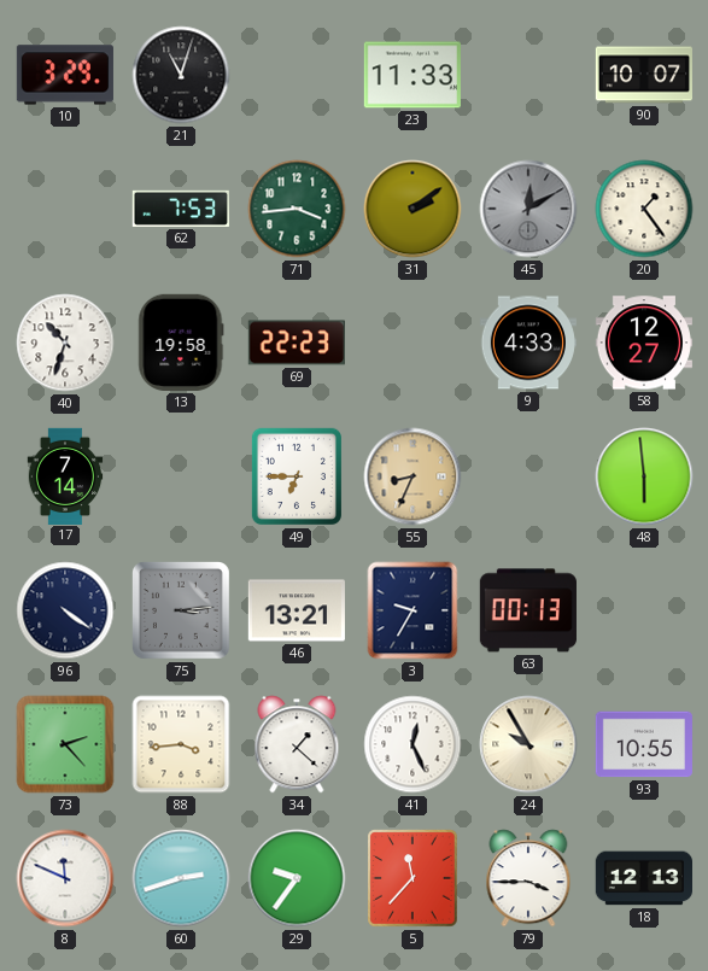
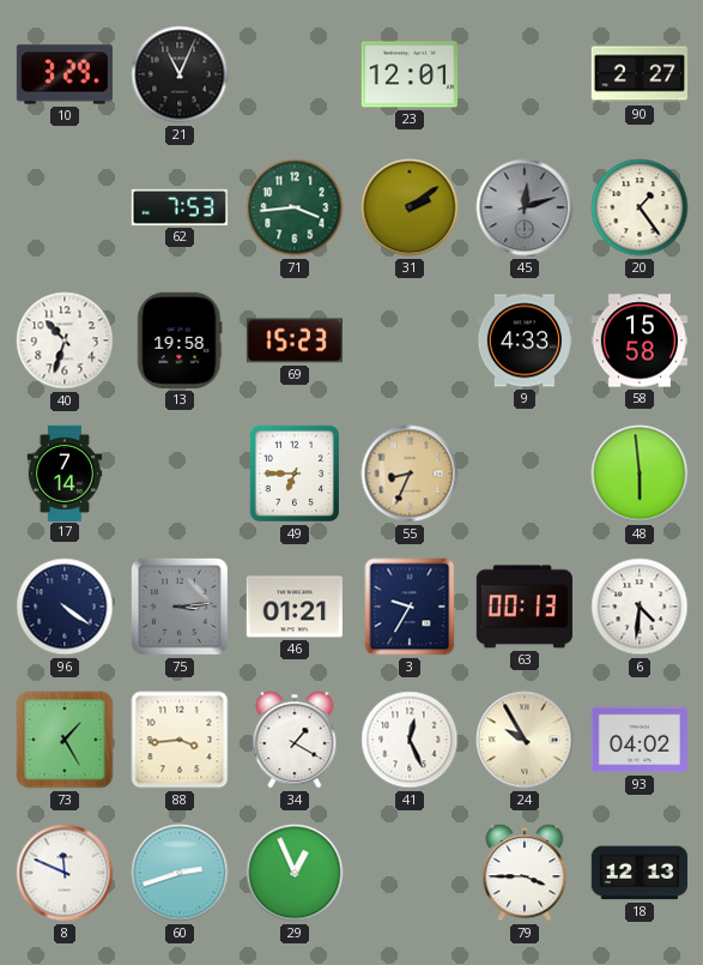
21: 11:03 -> 11:04
23: 11:33 -> 12:01
90: 10:07 -> 2:27
45: 12:10 -> 12:12
69: 22:23 -> 15:23
58: 12:27 -> 15:58
46: 13:21 -> 01:21
6: none -> 4:31
73: 2:23 -> 1:25
34: 1:22 -> 1:20
93: 10:55 -> 04:02
29: 9:36 -> 12:56
5: 11:37 -> none
